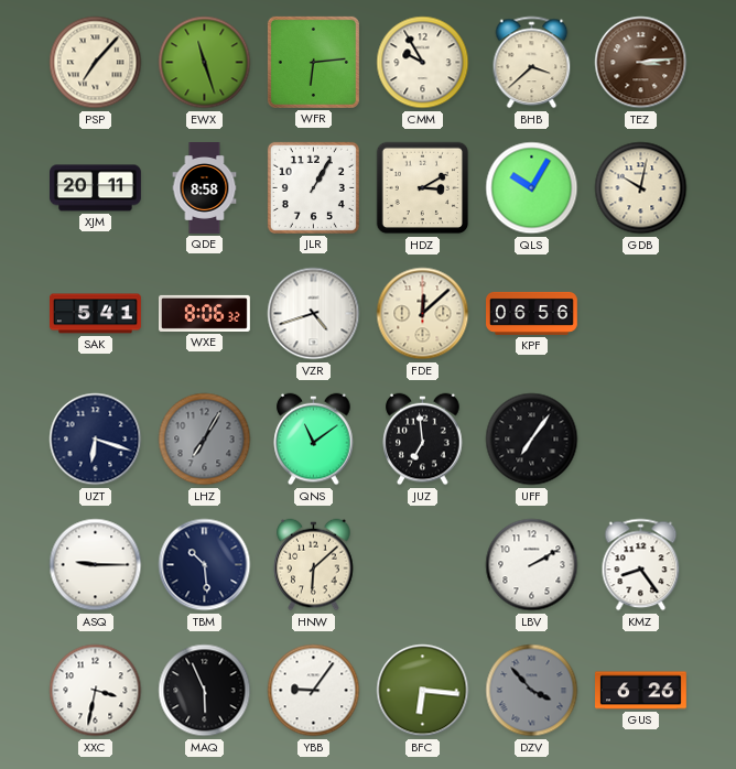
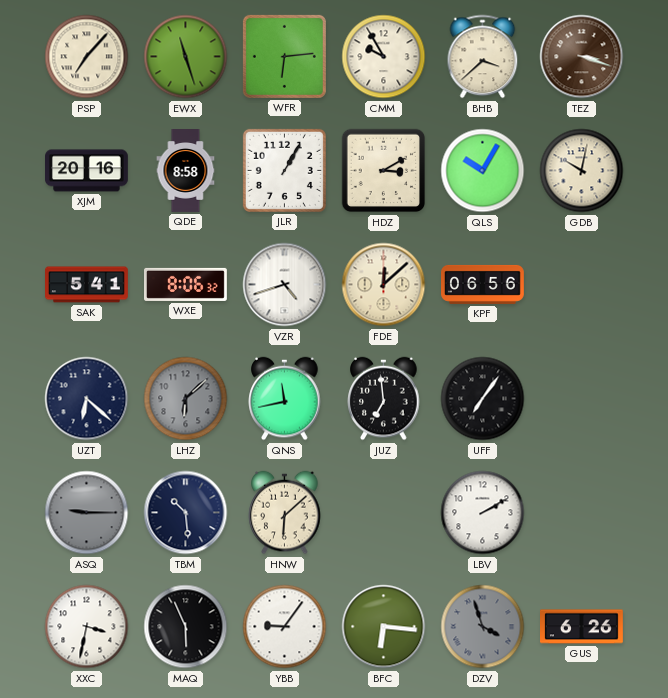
TEZ: 3:14 -> 3:18
XJM: 20:11 -> 20:16
UZT: 6:18 -> 6:22
LHZ: 7:05 -> 6:08
QNS: 11:09 -> 11:43
ASQ dial: white -> grey
KMZ: 8:24 -> none
DZV: 3:53 -> 3:57
